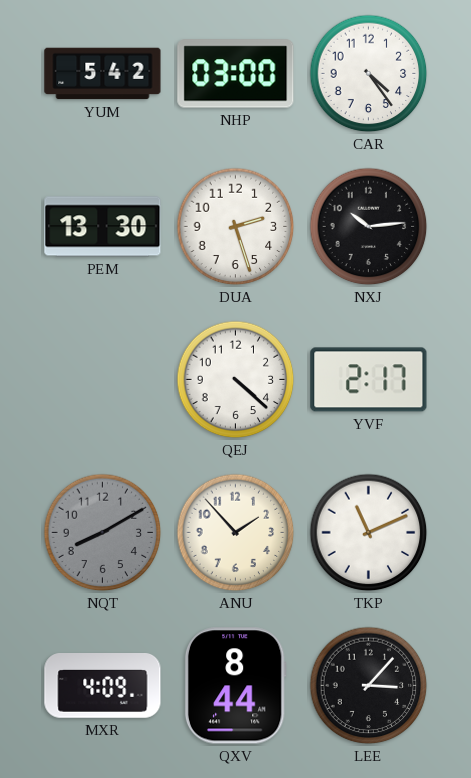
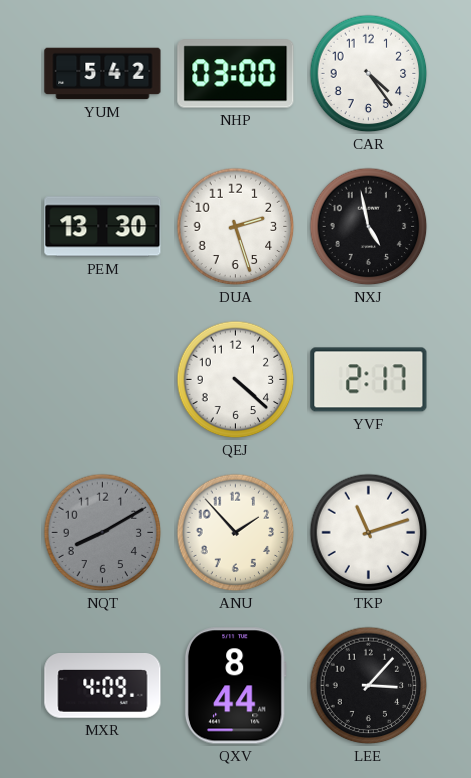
NXJ: 10:14 -> 4:58
TKP: 11:11 -> 11:12
